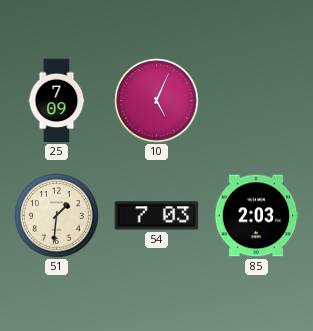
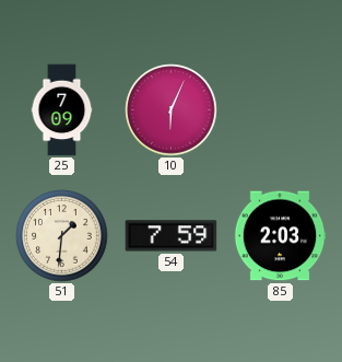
10: 5:04 -> 6:04
54: 7:03 -> 7:59
